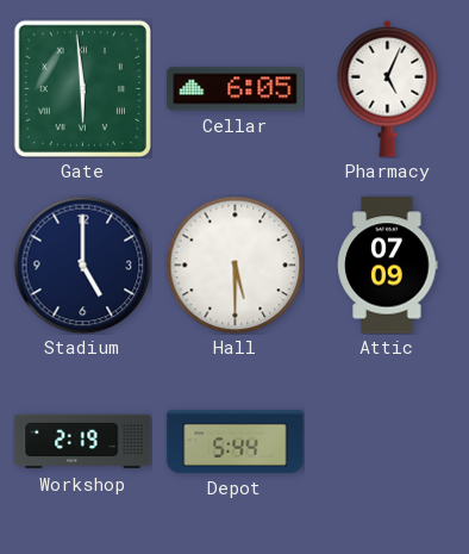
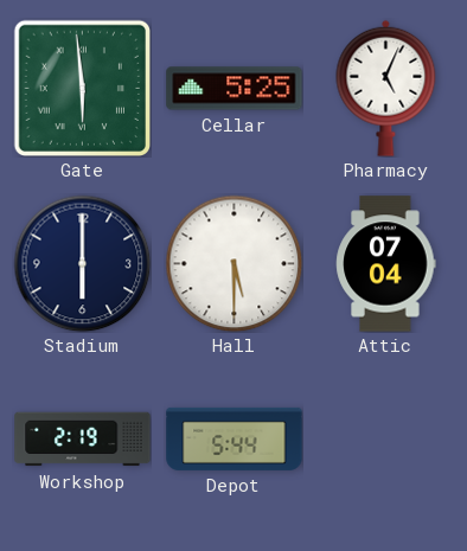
Cellar: 6:05 -> 5:25
Stadium: 5:00 -> 6:00
Attic: 07:09 -> 07:04
